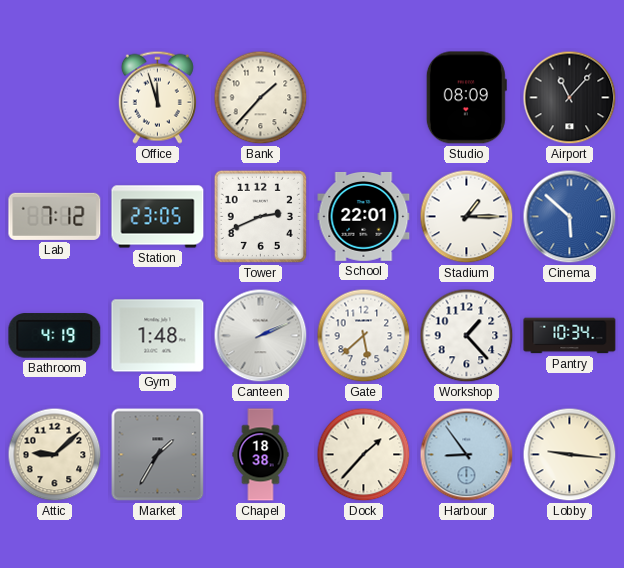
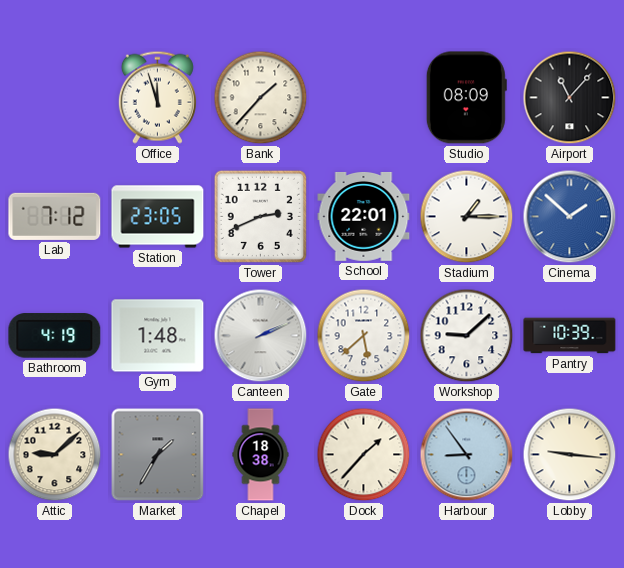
Cinema: 5:52 -> 1:52
Workshop: 1:23 -> 9:08
Pantry: 10:34 -> 10:39
